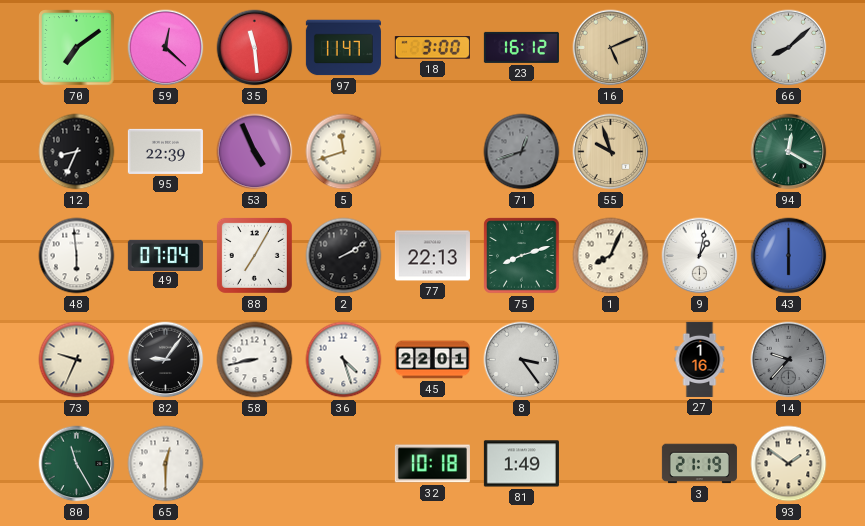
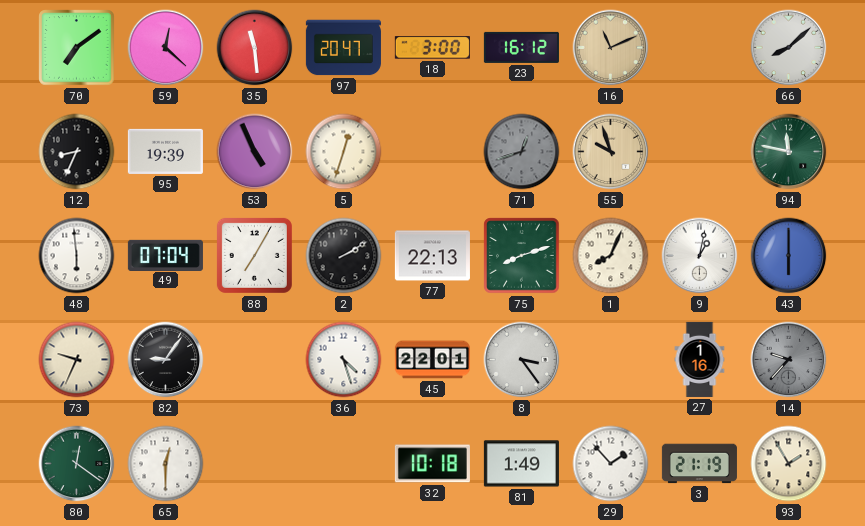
97: 11:47 -> 20:47
16: 5:11 -> 11:11
95: 22:39 -> 19:39
5: 11:42 -> 12:33
94: 12:20 -> 11:47
58: 8:43 -> none
80: 11:25 -> 12:21
29: none -> 1:53
93: 1:51 -> 1:55
